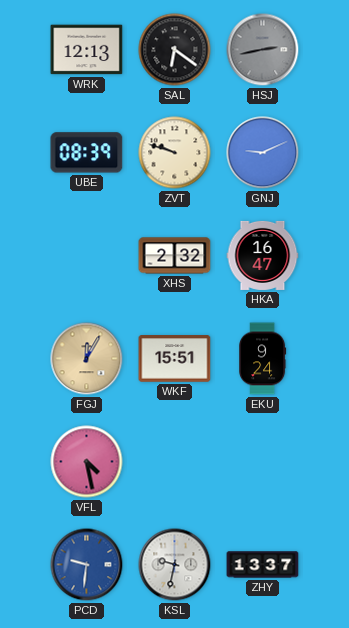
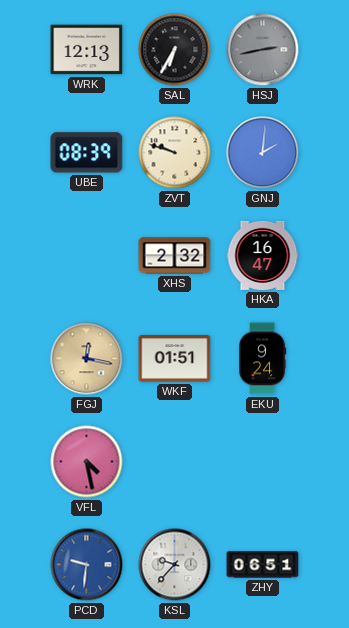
SAL: 6:21 -> 6:35
GNJ: 9:11 -> 2:01
FGJ: 12:05 -> 12:17
WKF: 15:51 -> 01:51
KSL: 9:32 -> 9:37
ZHY: 13:37 -> 06:51
